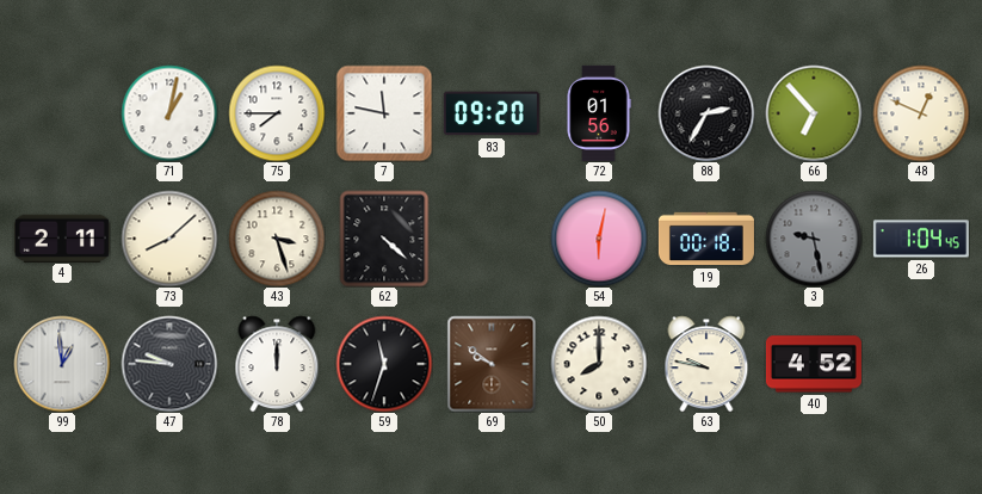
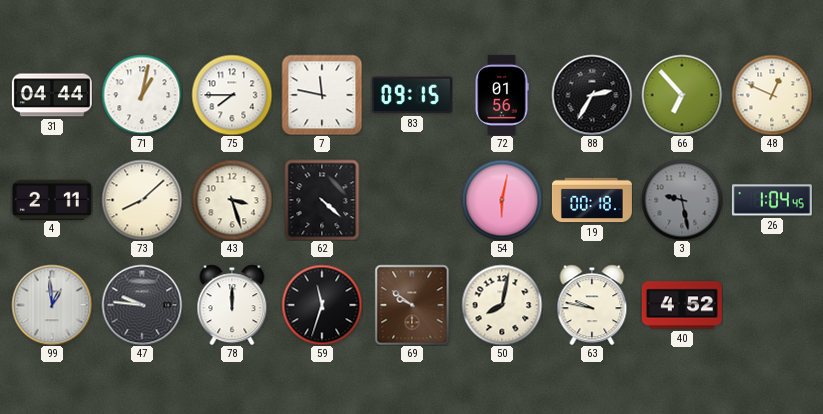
31: none -> 04:44
83: 09:20 -> 09:15
50: 8:00 -> 8:02
